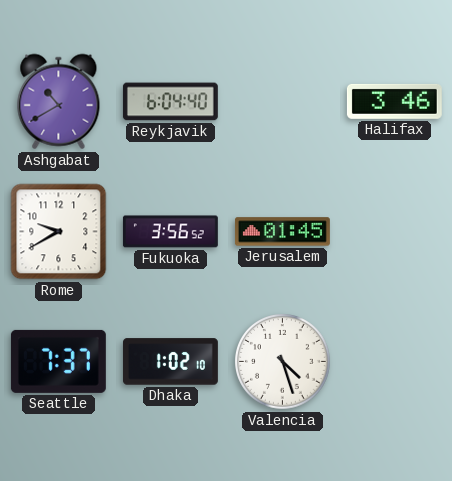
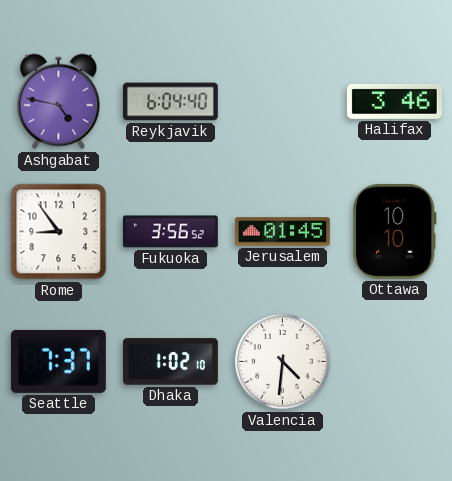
Ashgabat: 10:40 -> 4:47
Rome: 9:40 -> 8:54
Ottawa: none -> 10:10
Valencia: 4:27 -> 4:31
